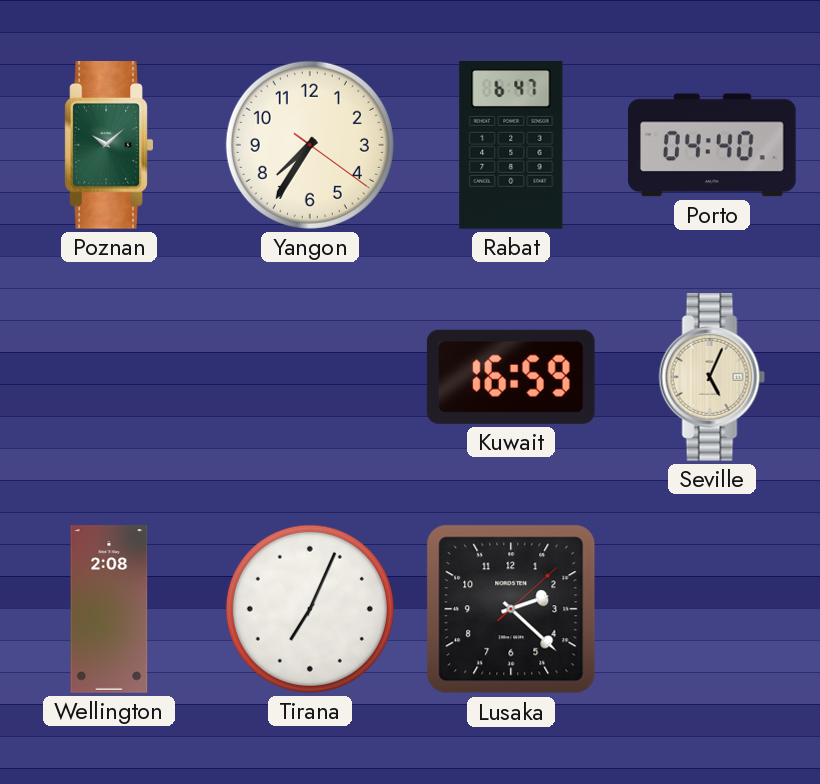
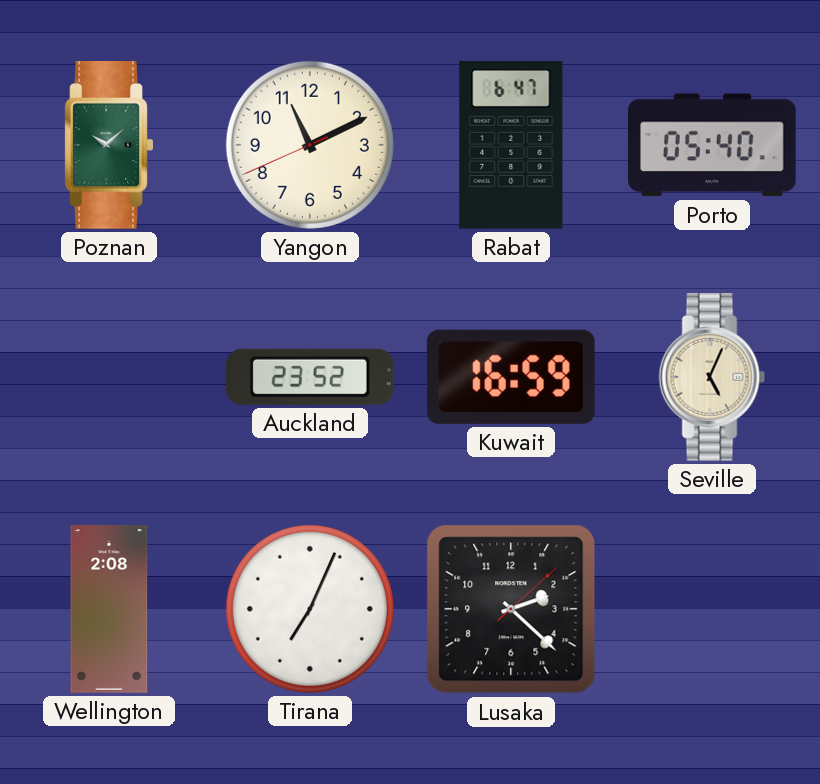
Yangon: 7:35 -> 11:10
Porto: 04:40 -> 05:40
Auckland: none -> 23:52
